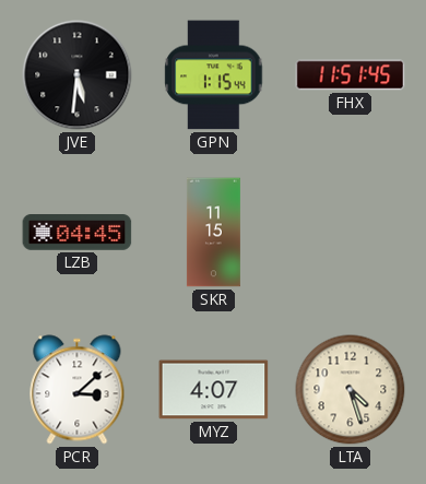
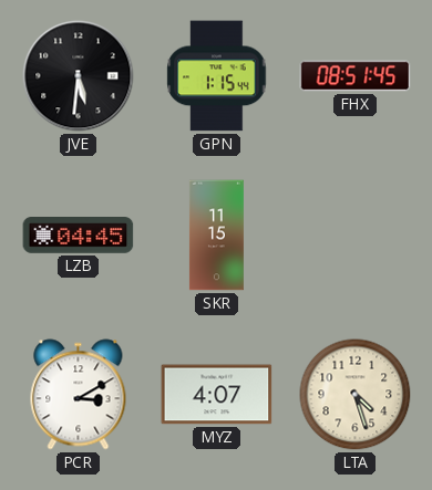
FHX: 11:51 -> 08:51
PCR: 3:08 -> 3:10
